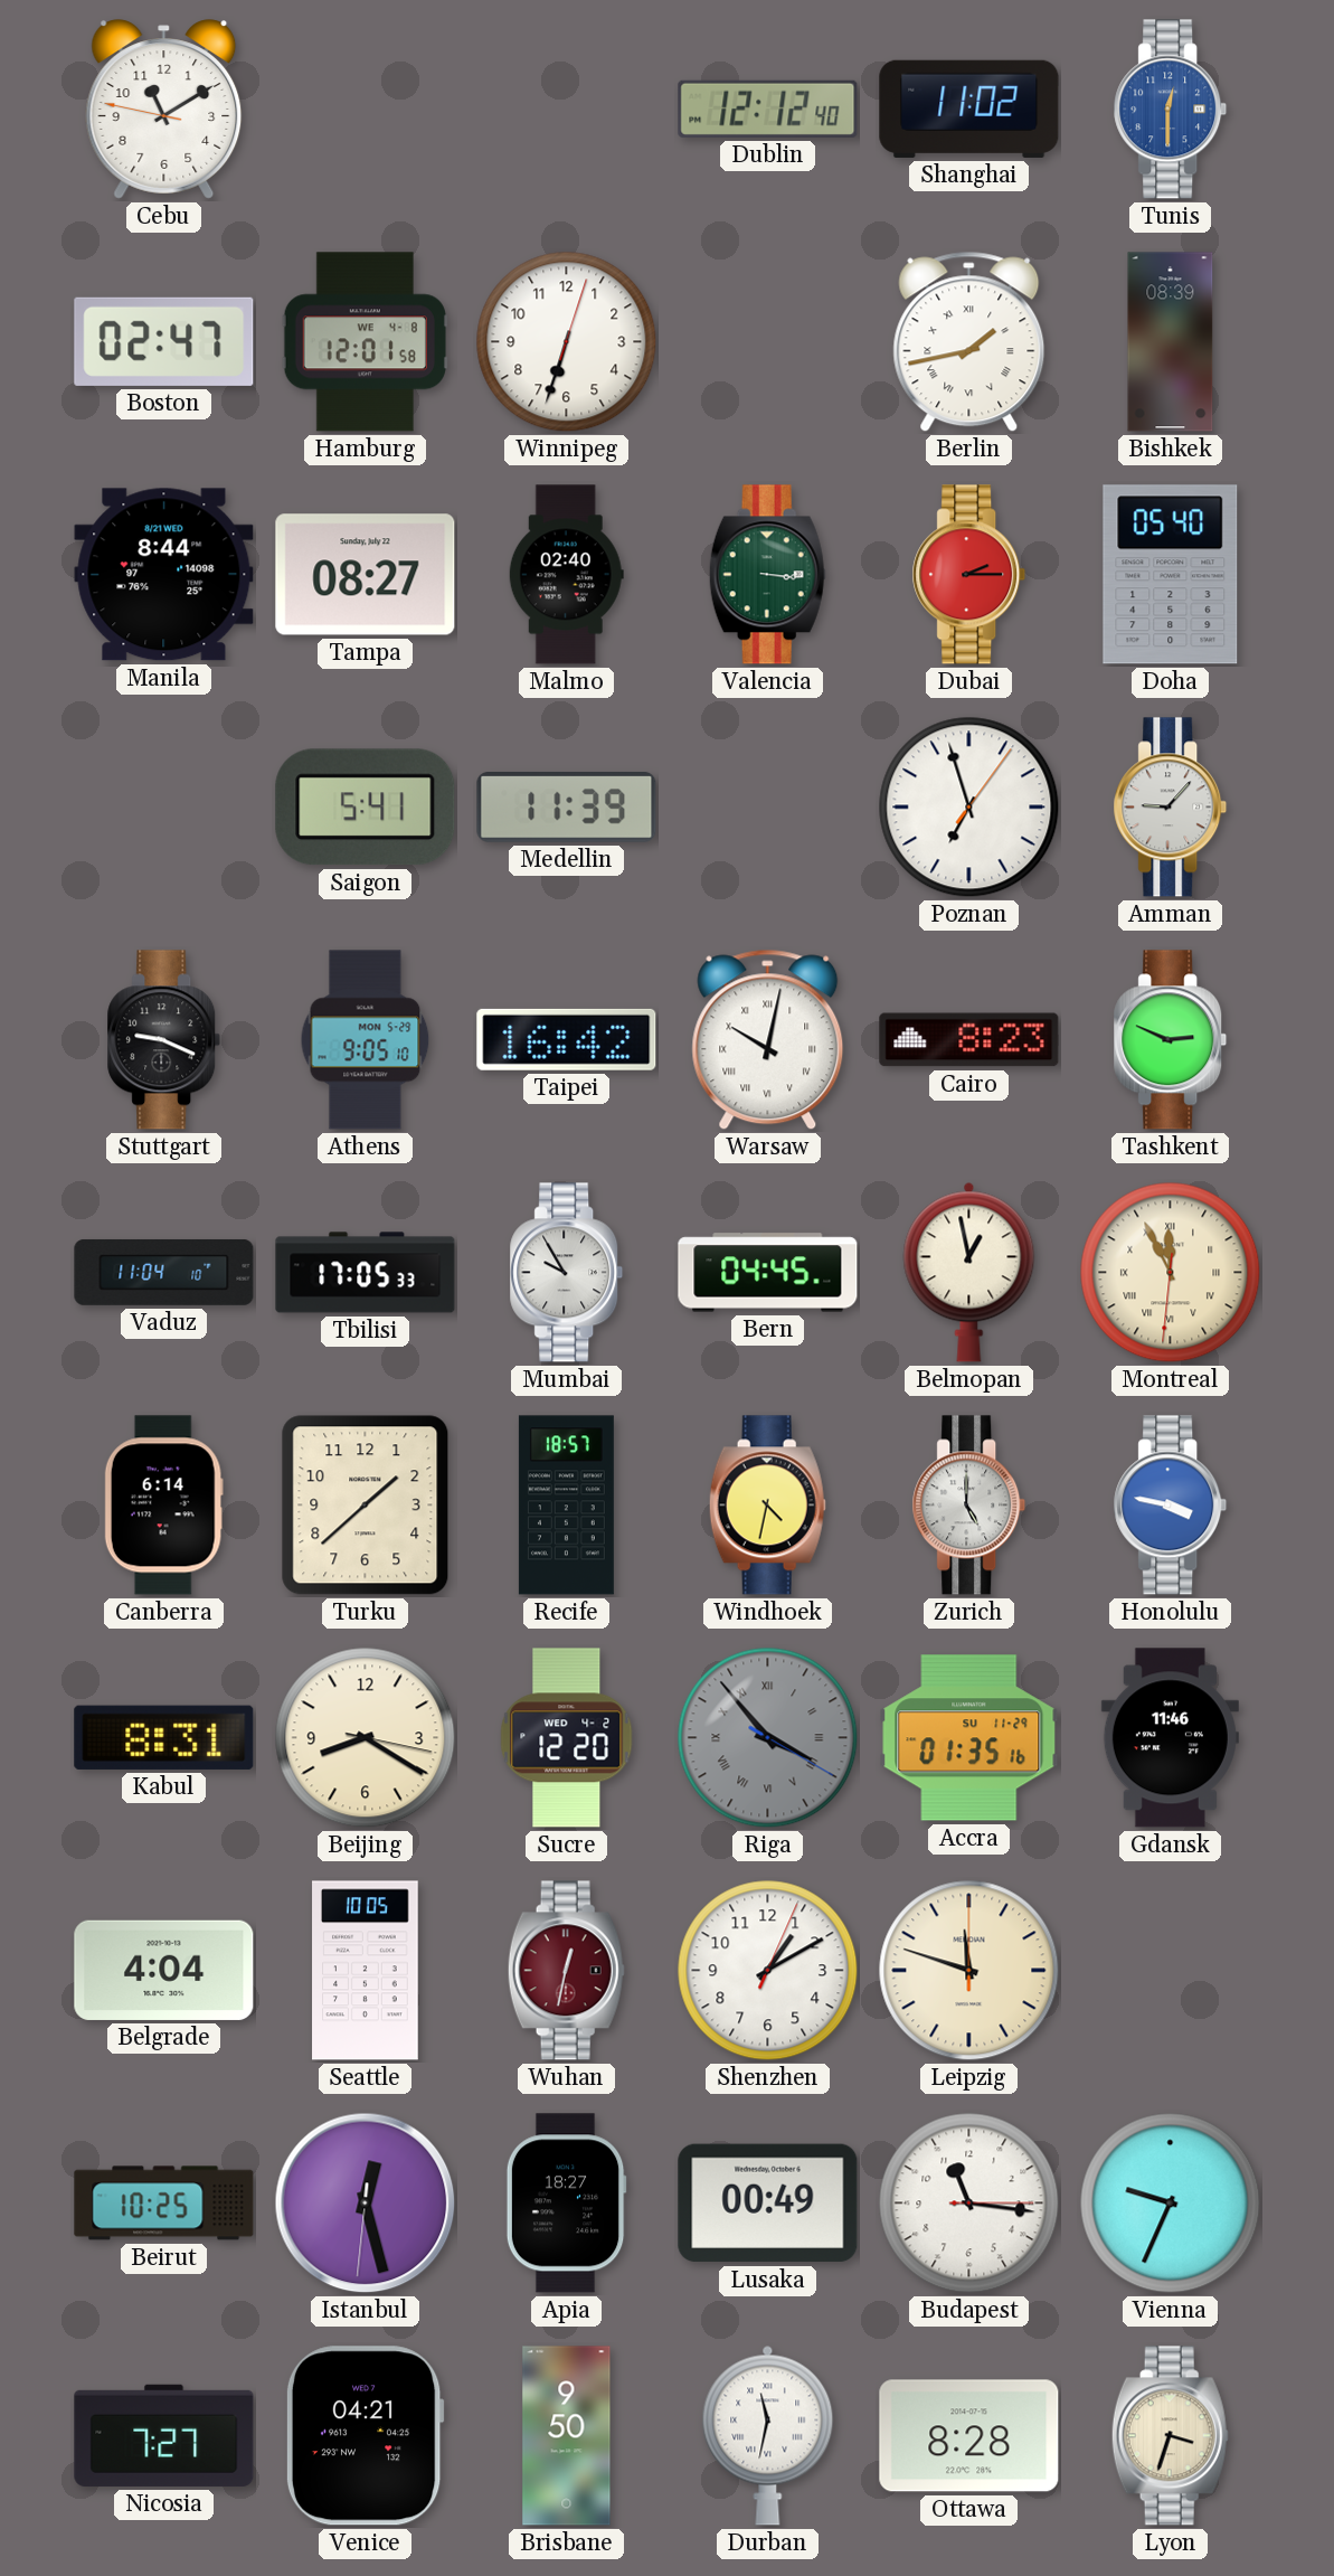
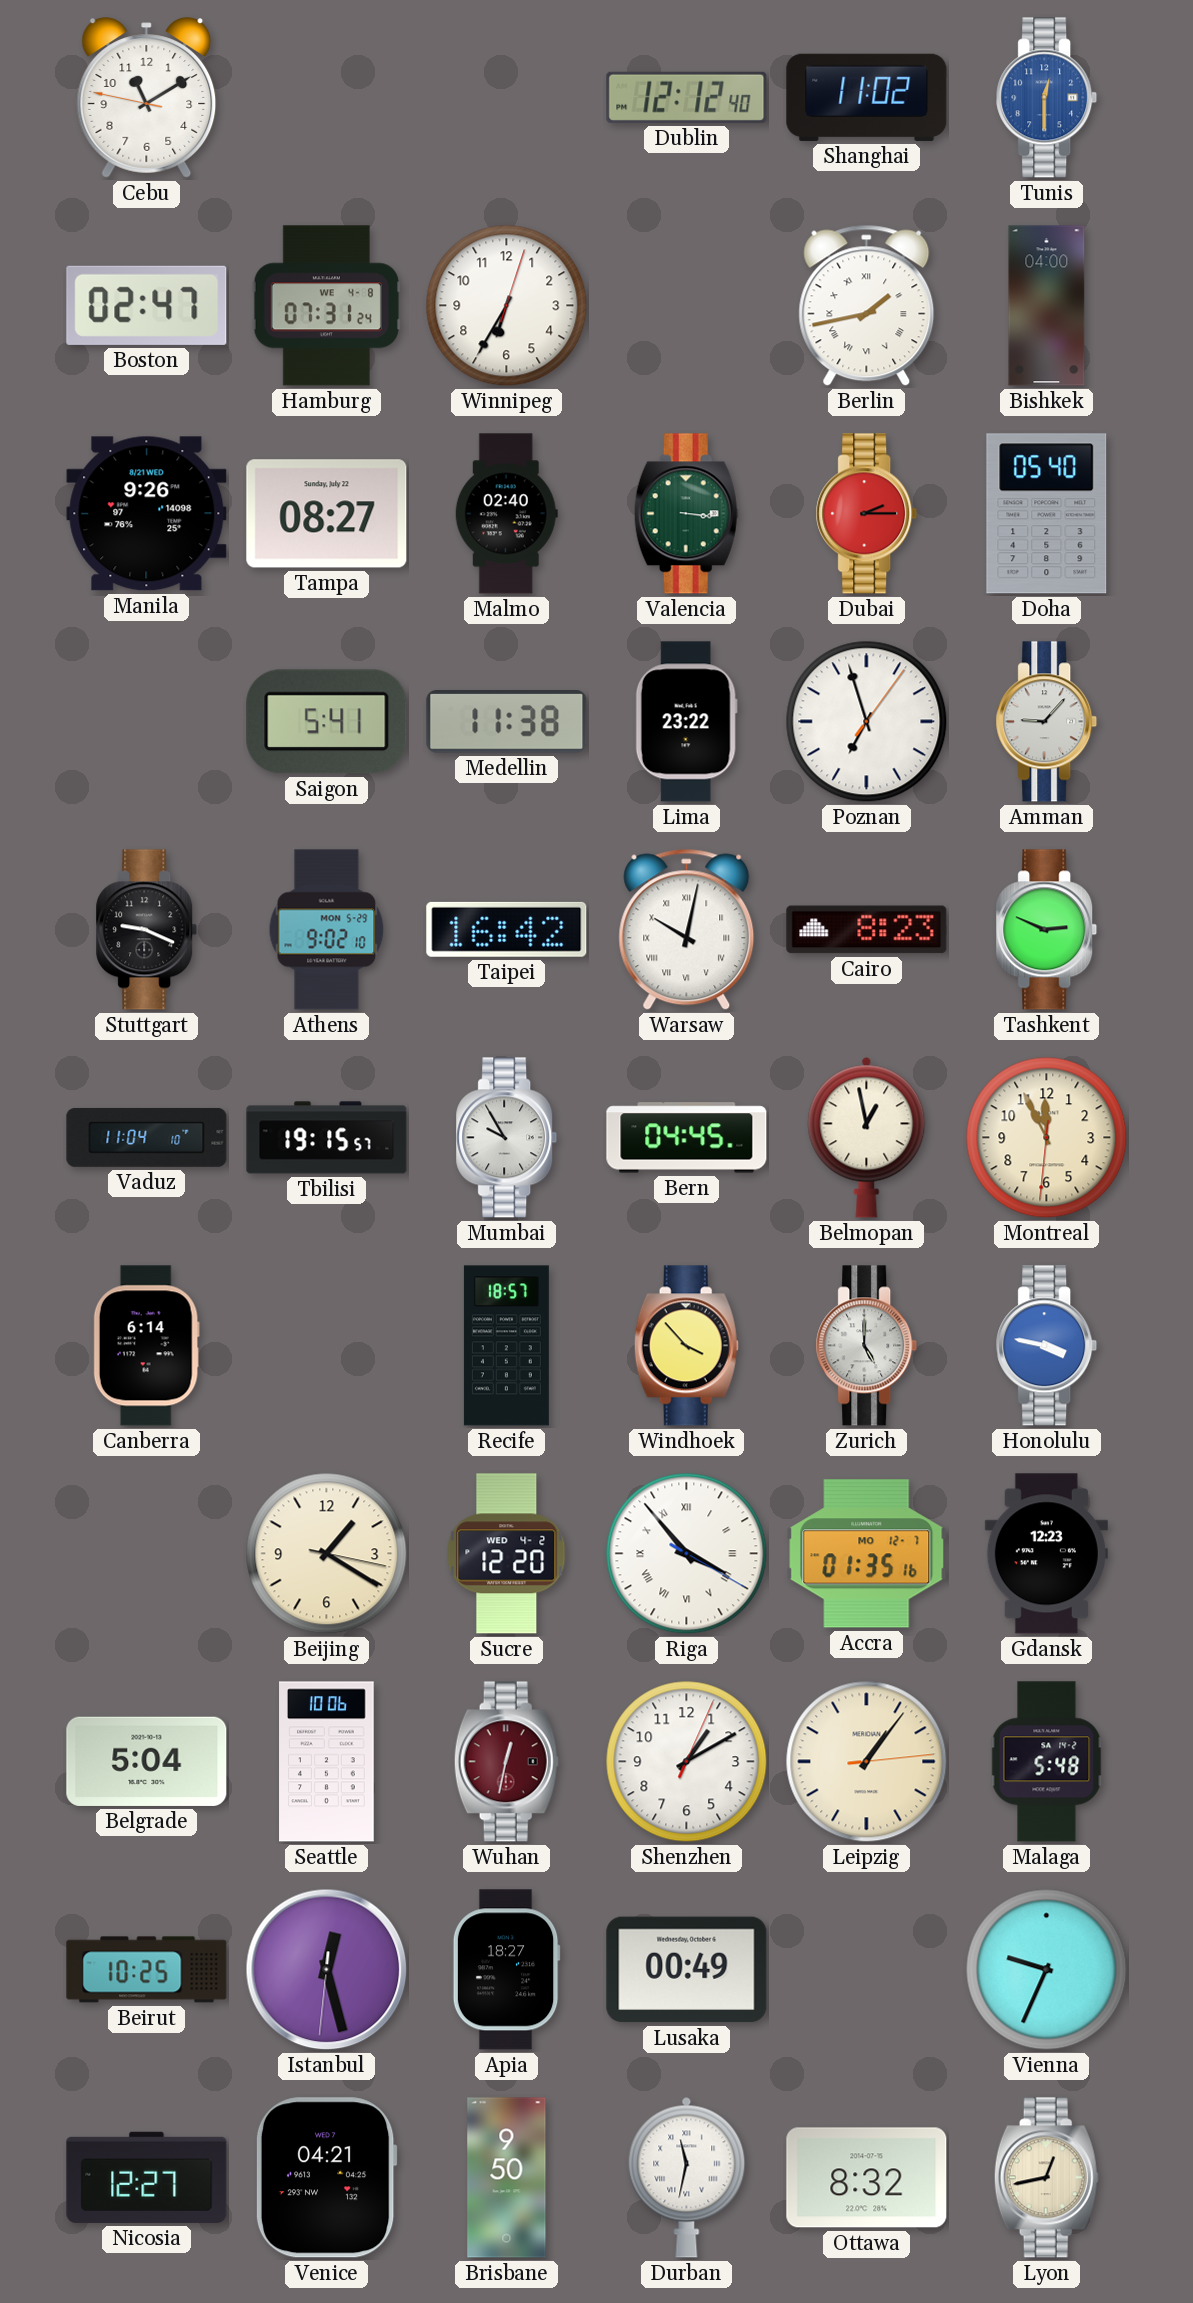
Hamburg: 12:01 -> 07:31
Winnipeg: 6:33 -> 6:35
Bishkek: 08:39 -> 04:00
Manila: 8:44 -> 9:26
Medellin: 11:39 -> 11:38
Lima: none -> 23:22
Athens: 9:05 -> 9:02
Tbilisi: 17:05 -> 19:15
Montreal numerals: Roman -> Arabic
Turku: 1:38 -> none
Windhoek: 4:32 -> 3:53
Kabul: 8:31 -> none
Beijing: 8:20 -> 1:20
Riga dial: grey -> white
Accra date: SU 11-29 -> MO 12-7
Gdansk: 11:46 -> 12:23
Belgrade: 4:04 -> 5:04
Seattle: 10:05 -> 10:06
Leipzig: 11:48 -> 1:06
Malaga: none -> 5:48
Budapest: 11:16 -> none
Nicosia: 7:27 -> 12:27
Ottawa: 8:28 -> 8:32
Lyon: 3:33 -> 12:43
